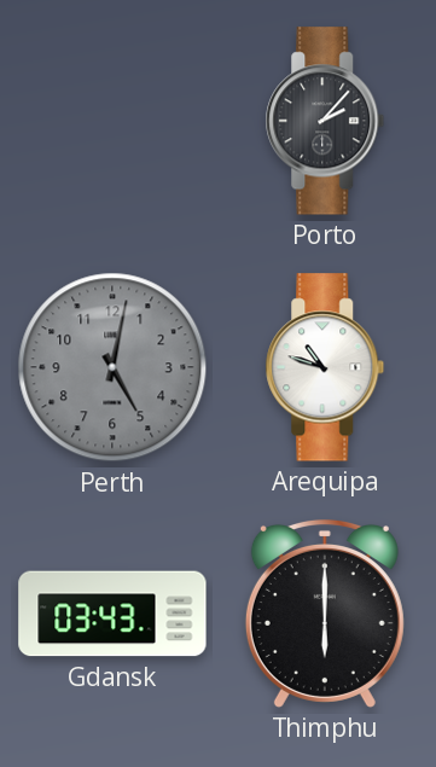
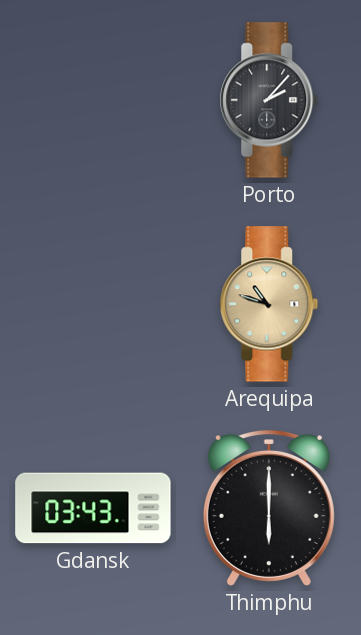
Perth: 5:02 -> none
Arequipa dial: white -> champagne
